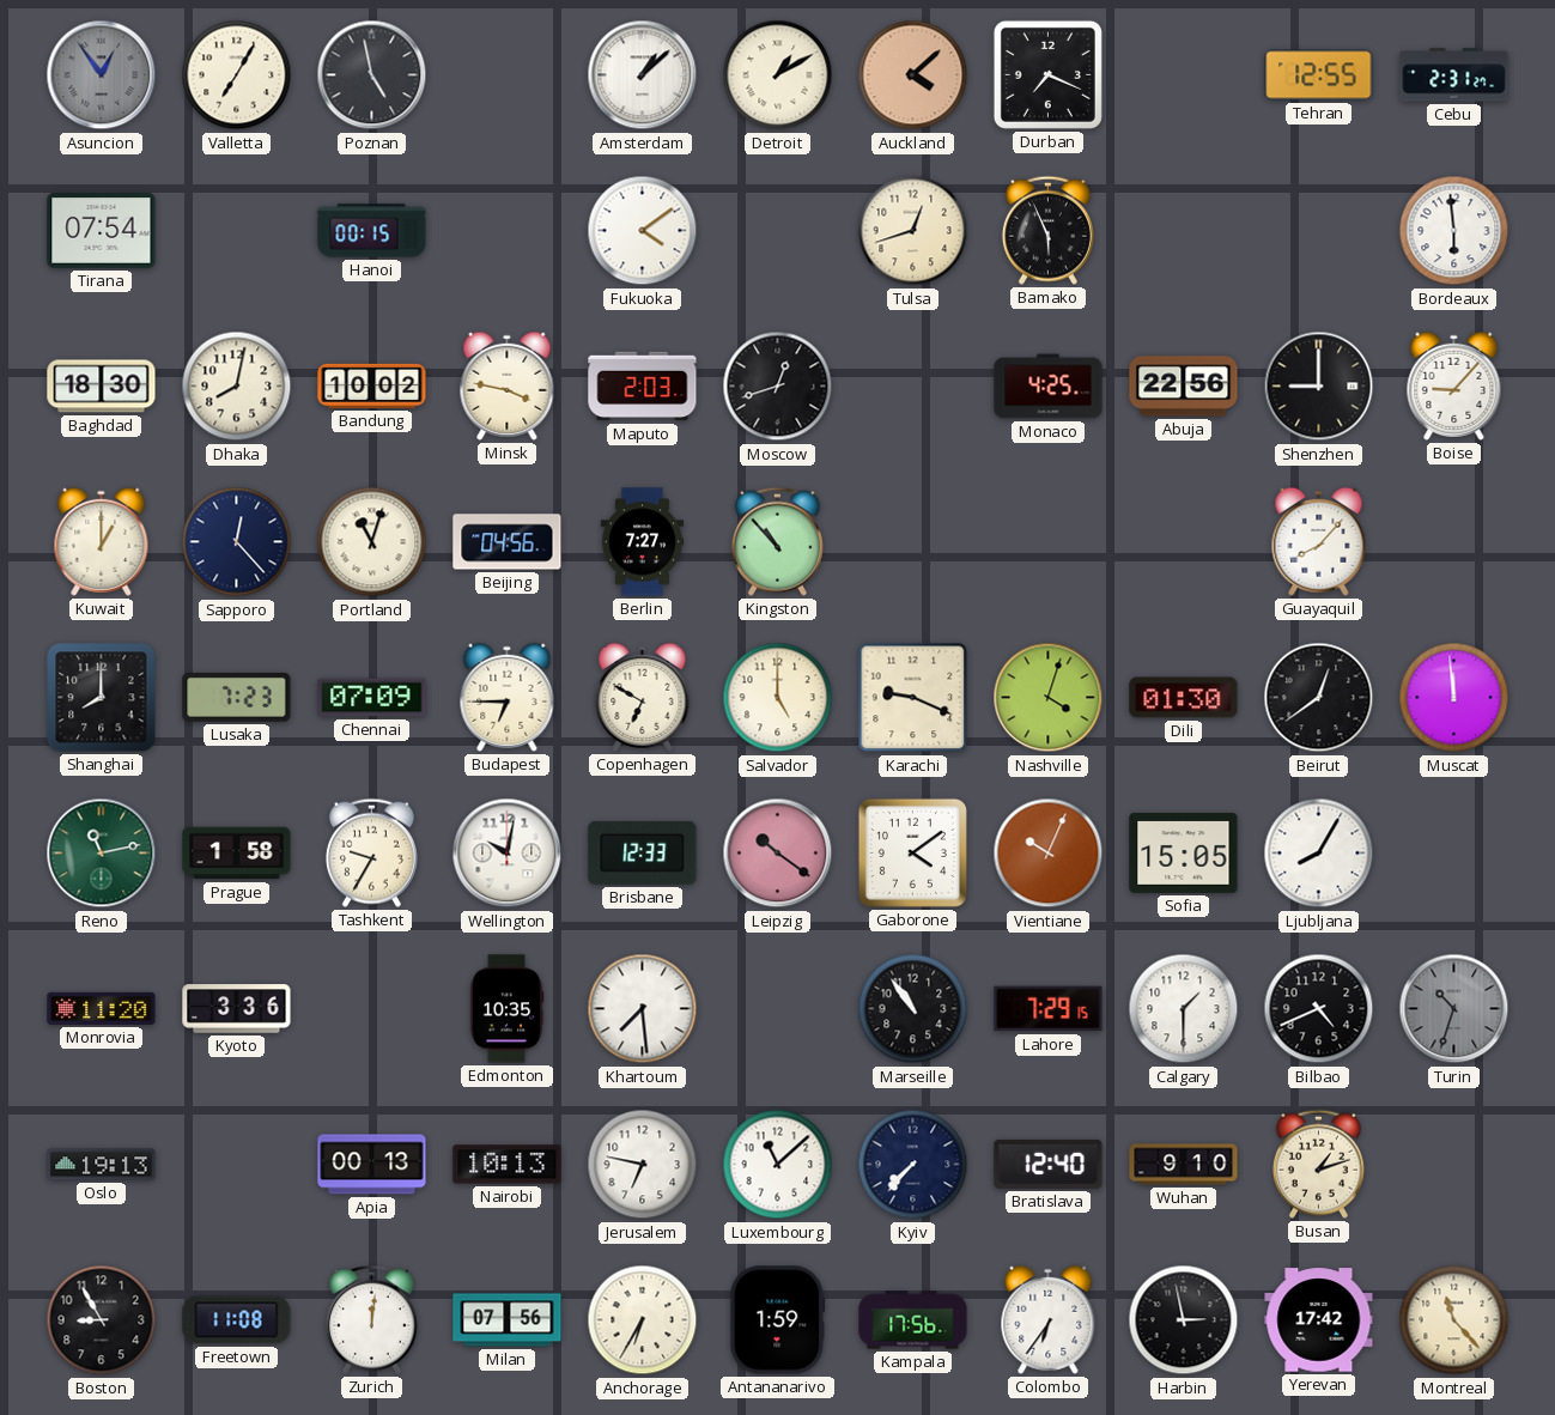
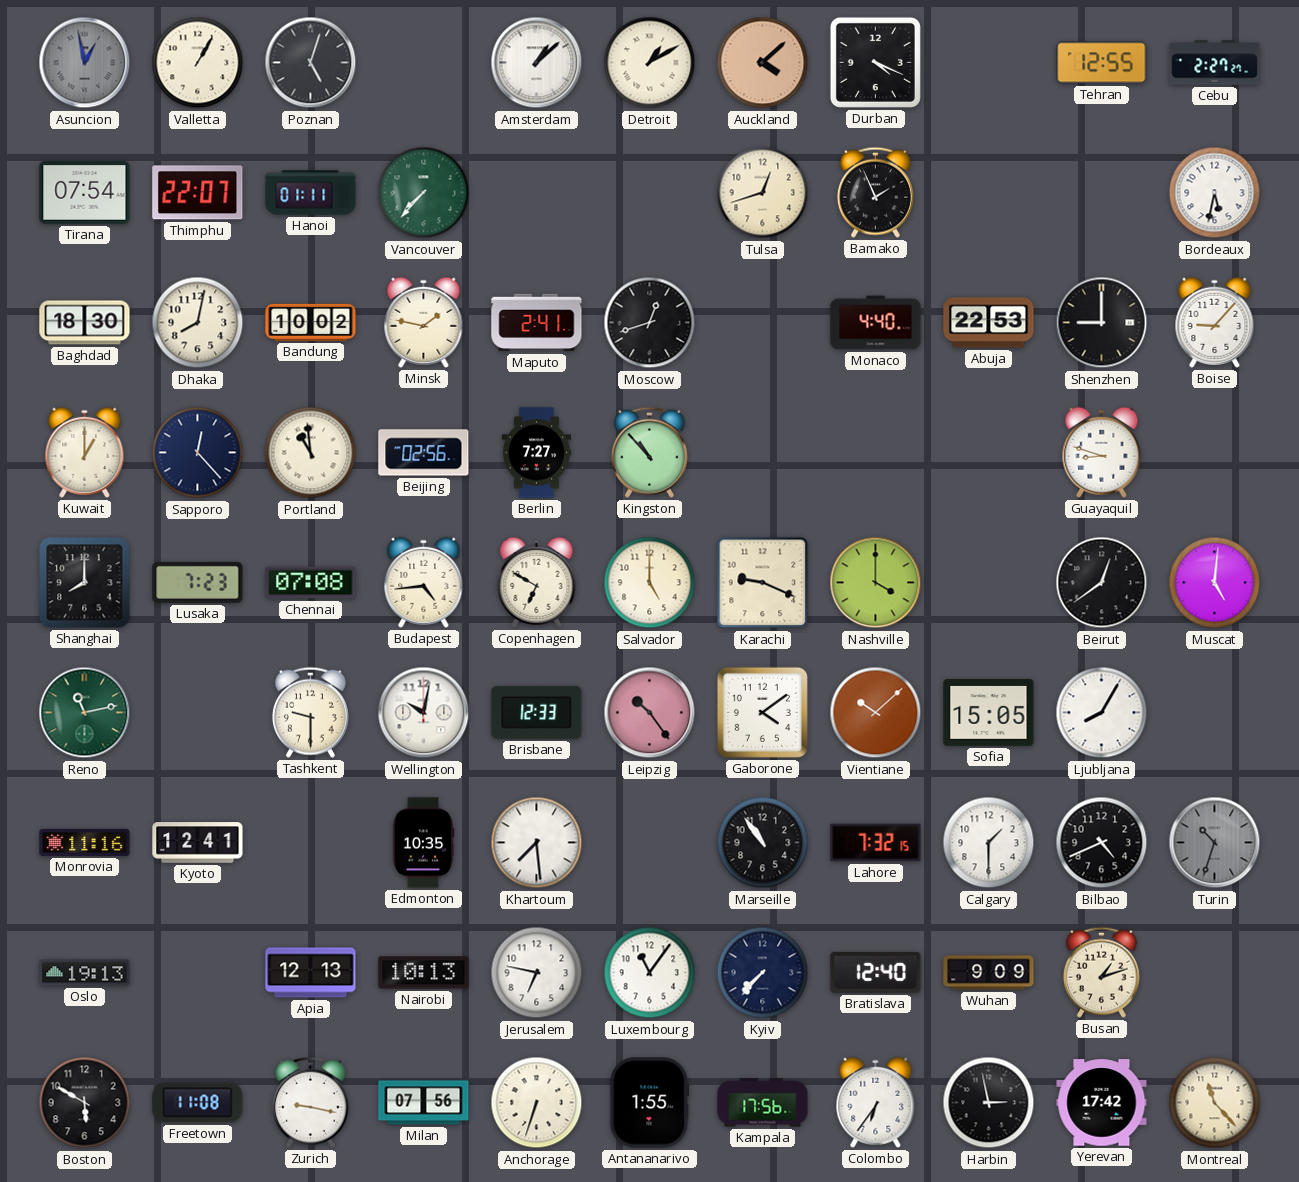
Asuncion: 12:54 -> 12:58
Valletta: 7:05 -> 1:05
Poznan: 4:58 -> 5:03
Durban: 7:19 -> 4:19
Cebu: 2:31 -> 2:27
Thimphu: none -> 22:07
Hanoi: 00:15 -> 01:11
Vancouver: none -> 7:37
Fukuoka: 4:09 -> none
Bamako: 5:56 -> 1:56
Bordeaux: 5:59 -> 5:32
Minsk: 3:47 -> 1:47
Maputo: 2:03 -> 2:41
Monaco: 4:25 -> 4:40
Abuja: 22:56 -> 22:53
Portland: 11:03 -> 10:59
Beijing: 04:56 -> 02:56
Guayaquil: 8:07 -> 8:48
Chennai: 07:09 -> 07:08
Budapest: 6:45 -> 4:44
Nashville: 4:03 -> 4:00
Dili: 01:30 -> none
Muscat: 11:59 -> 5:01
Prague: 1:58 -> none
Tashkent: 9:35 -> 9:30
Leipzig: 10:21 -> 10:24
Vientiane: 10:04 -> 10:08
Monrovia: 11:20 -> 11:16
Kyoto: 3:36 -> 12:41
Lahore: 7:29 -> 7:32
Apia: 00:13 -> 12:13
Luxembourg: 11:08 -> 11:06
Wuhan: 9:10 -> 9:09
Boston: 8:55 -> 5:50
Zurich: 12:01 -> 9:17
Anchorage: 6:35 -> 6:33
Antananarivo: 1:59 -> 1:55
